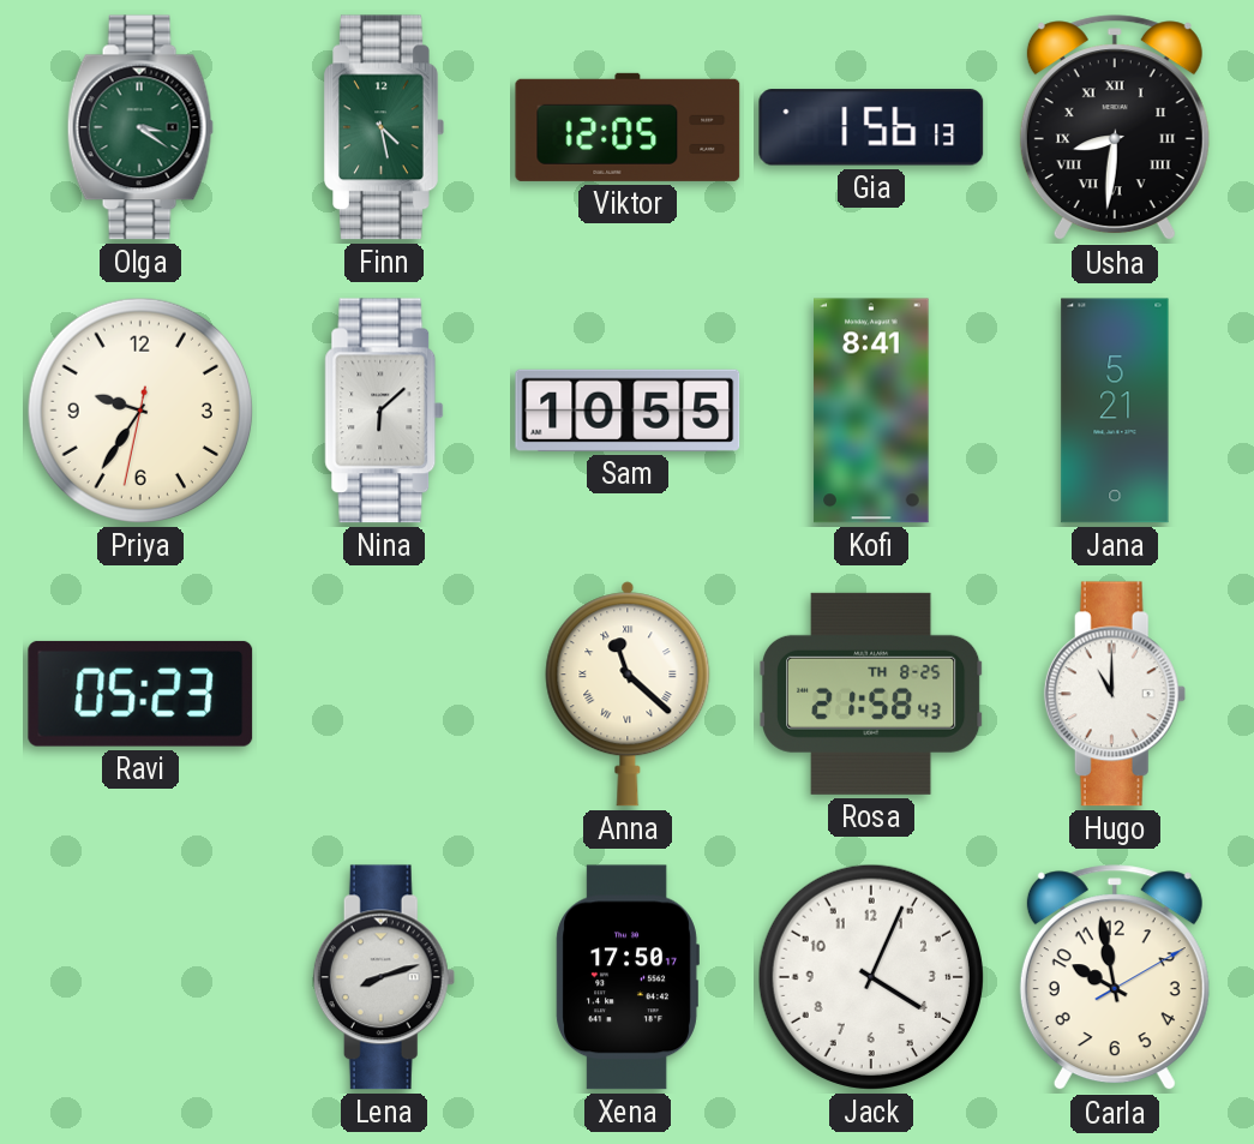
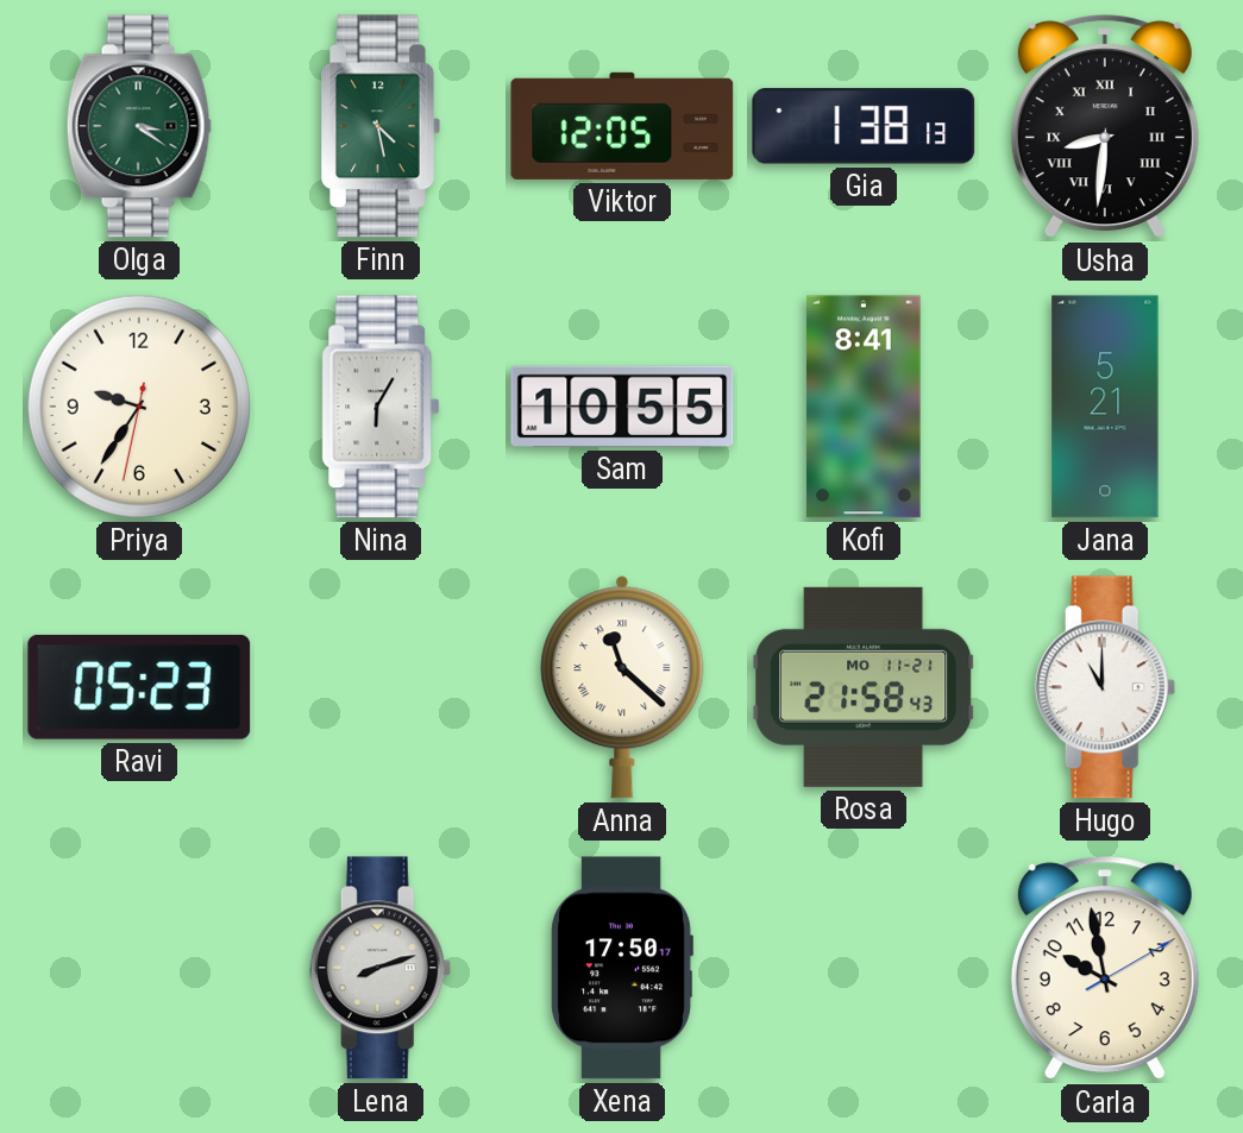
Gia: 1:56 -> 1:38
Nina: 6:08 -> 6:05
Rosa date: TH 8-25 -> MO 11-21
Jack: 4:04 -> none
